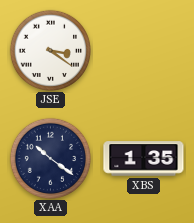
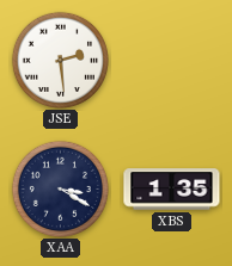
JSE: 3:21 -> 2:29
XAA: 10:21 -> 3:20
